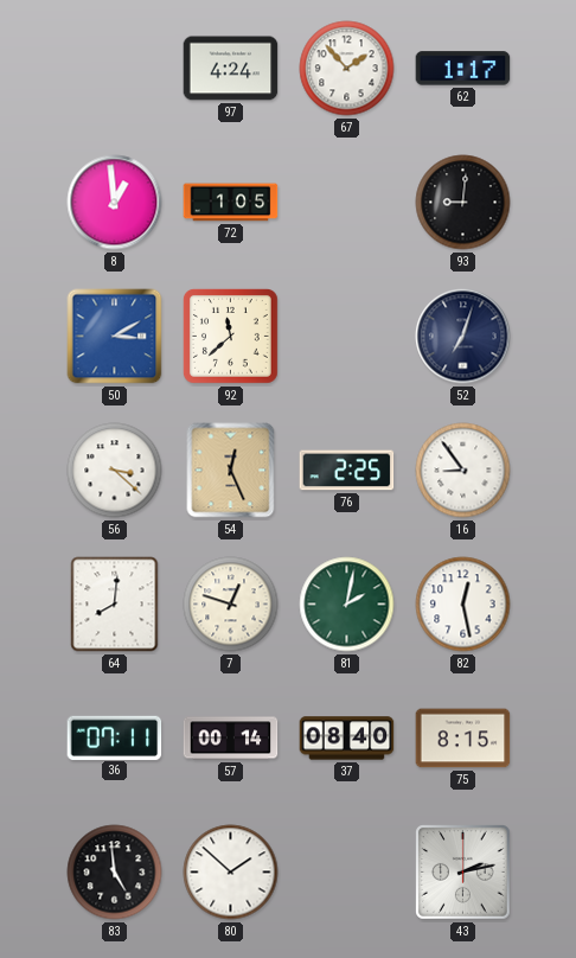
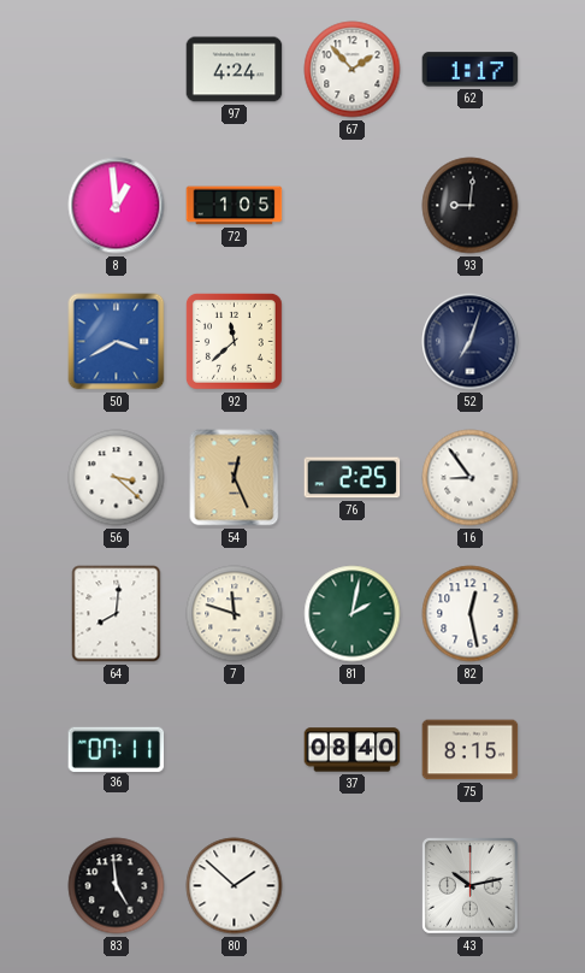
50: 3:10 -> 3:40
7: 12:48 -> 11:48
57: 00:14 -> none
43: 2:13 -> 10:13
